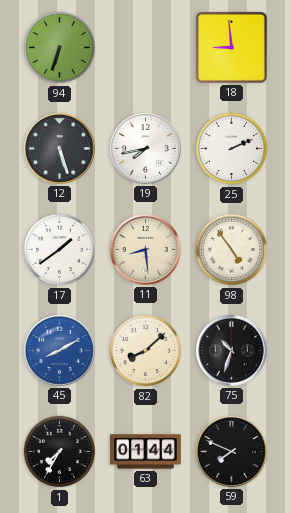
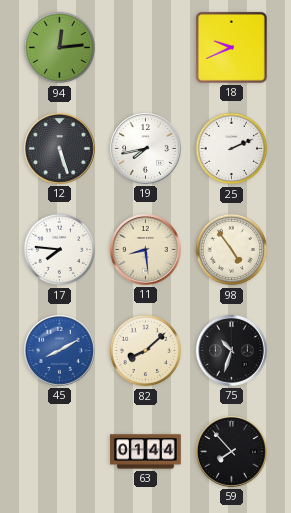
94: 6:33 -> 12:14
18: 8:59 -> 9:41
17: 1:39 -> 7:46
1: 7:35 -> none
59: 7:49 -> 7:53
